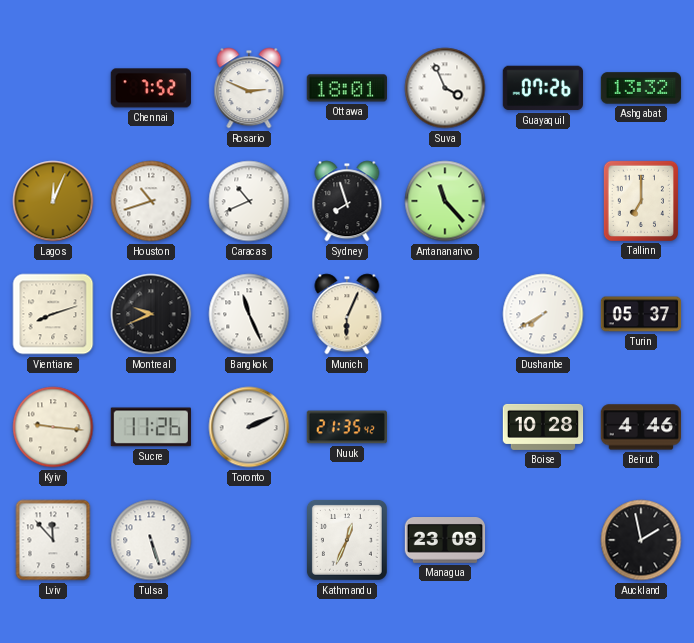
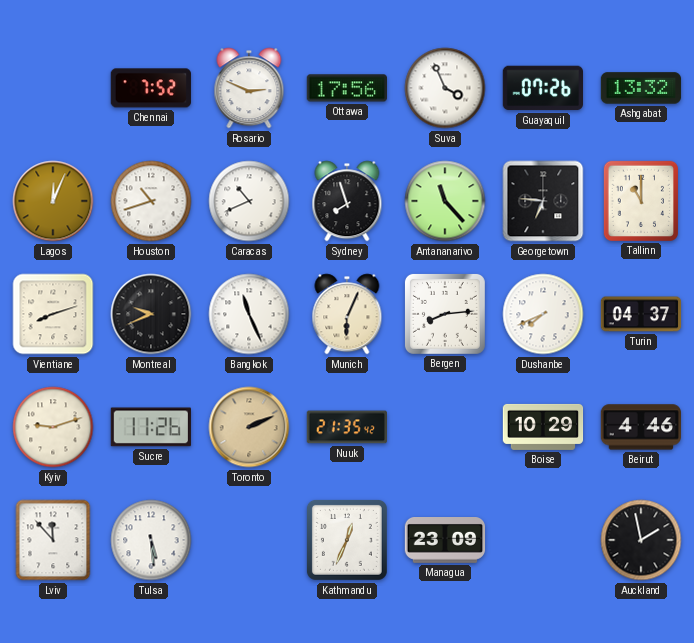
Ottawa: 18:01 -> 17:56
Georgetown: none -> 6:46
Tallinn: 7:00 -> 11:00
Bergen: none -> 8:14
Dushanbe: 7:40 -> 7:41
Turin: 05:37 -> 04:37
Kyiv: 9:16 -> 9:12
Toronto dial: white -> champagne
Boise: 10:28 -> 10:29
Tulsa: 5:27 -> 5:29
